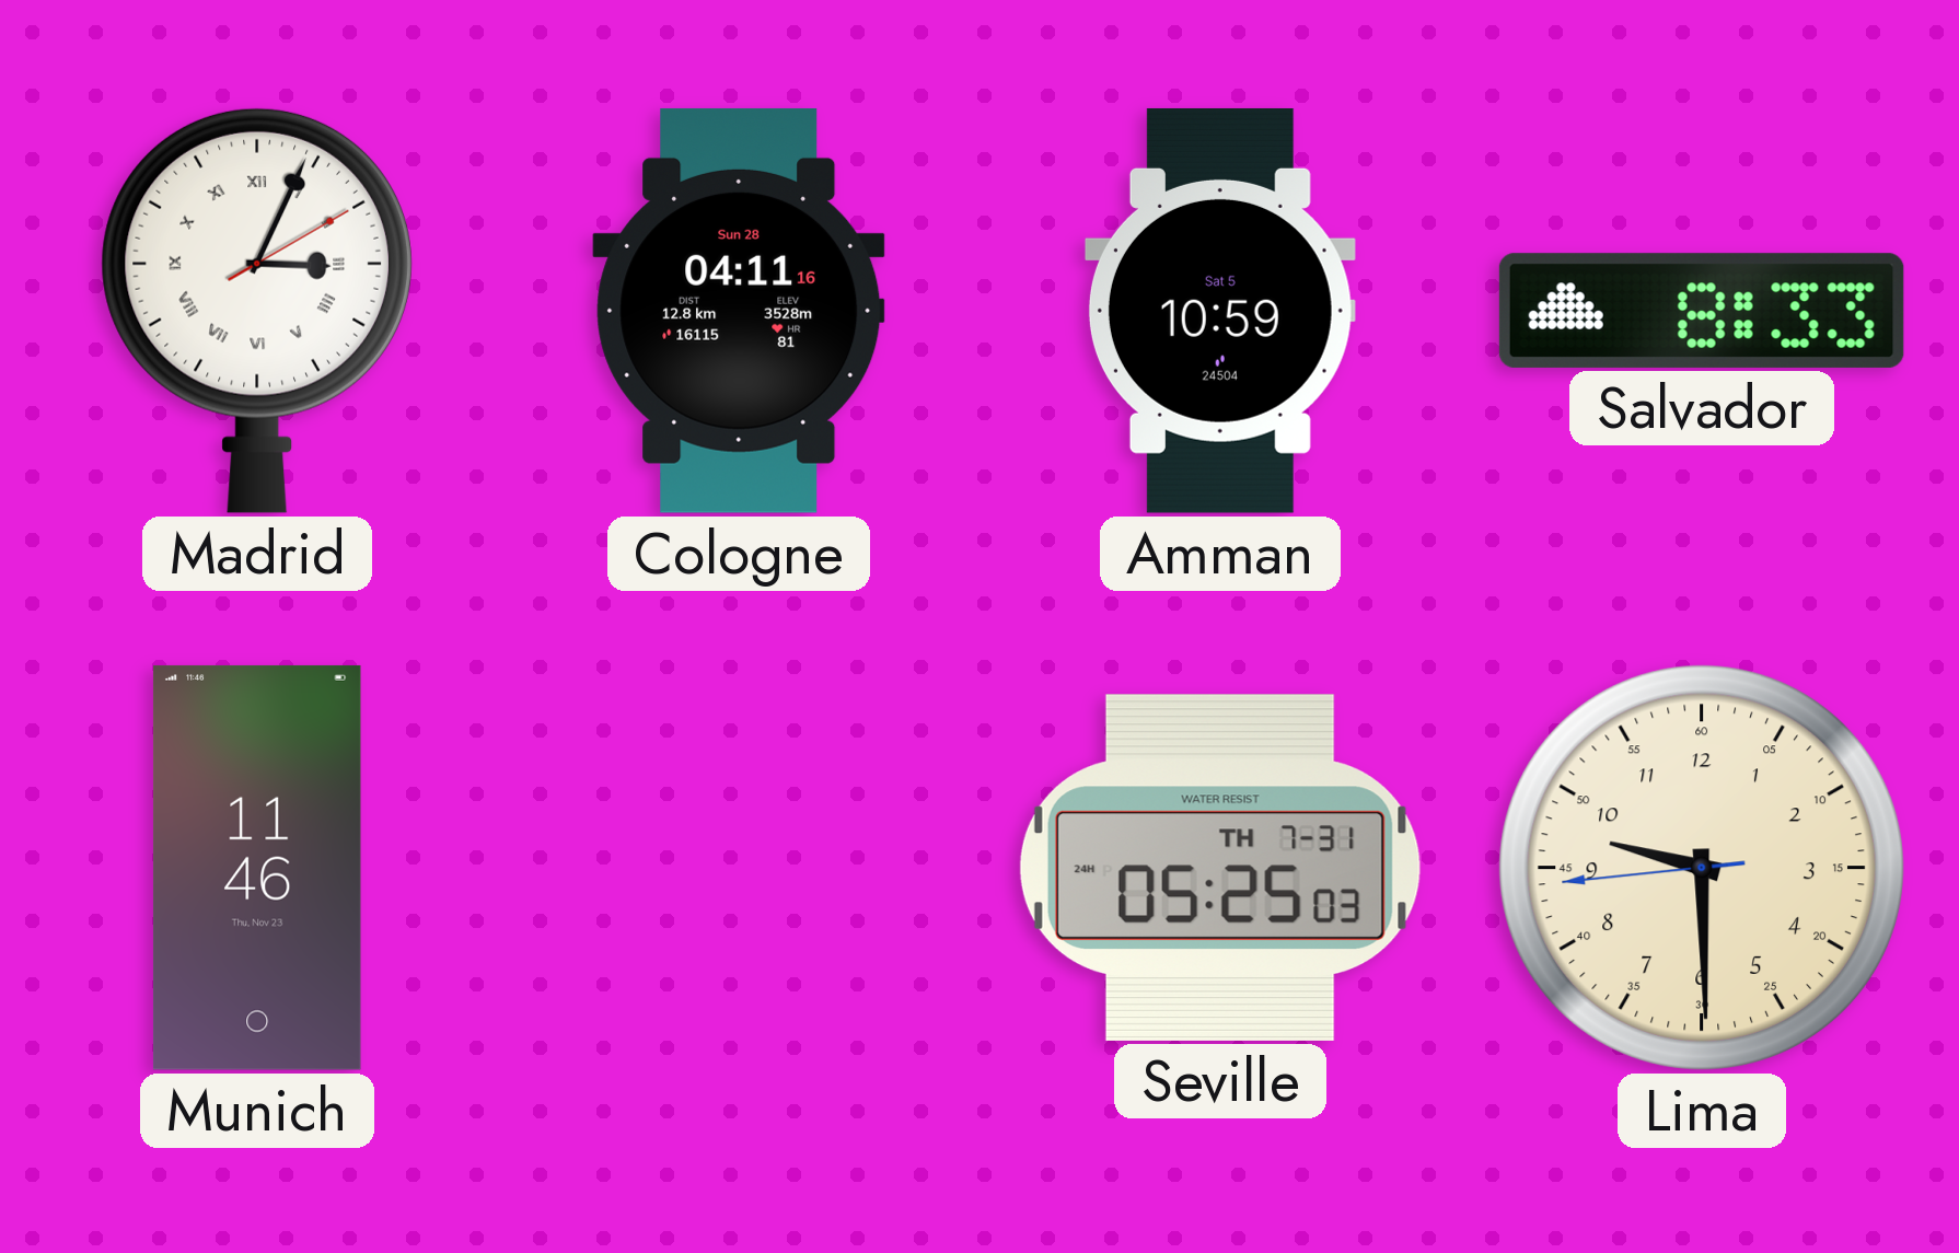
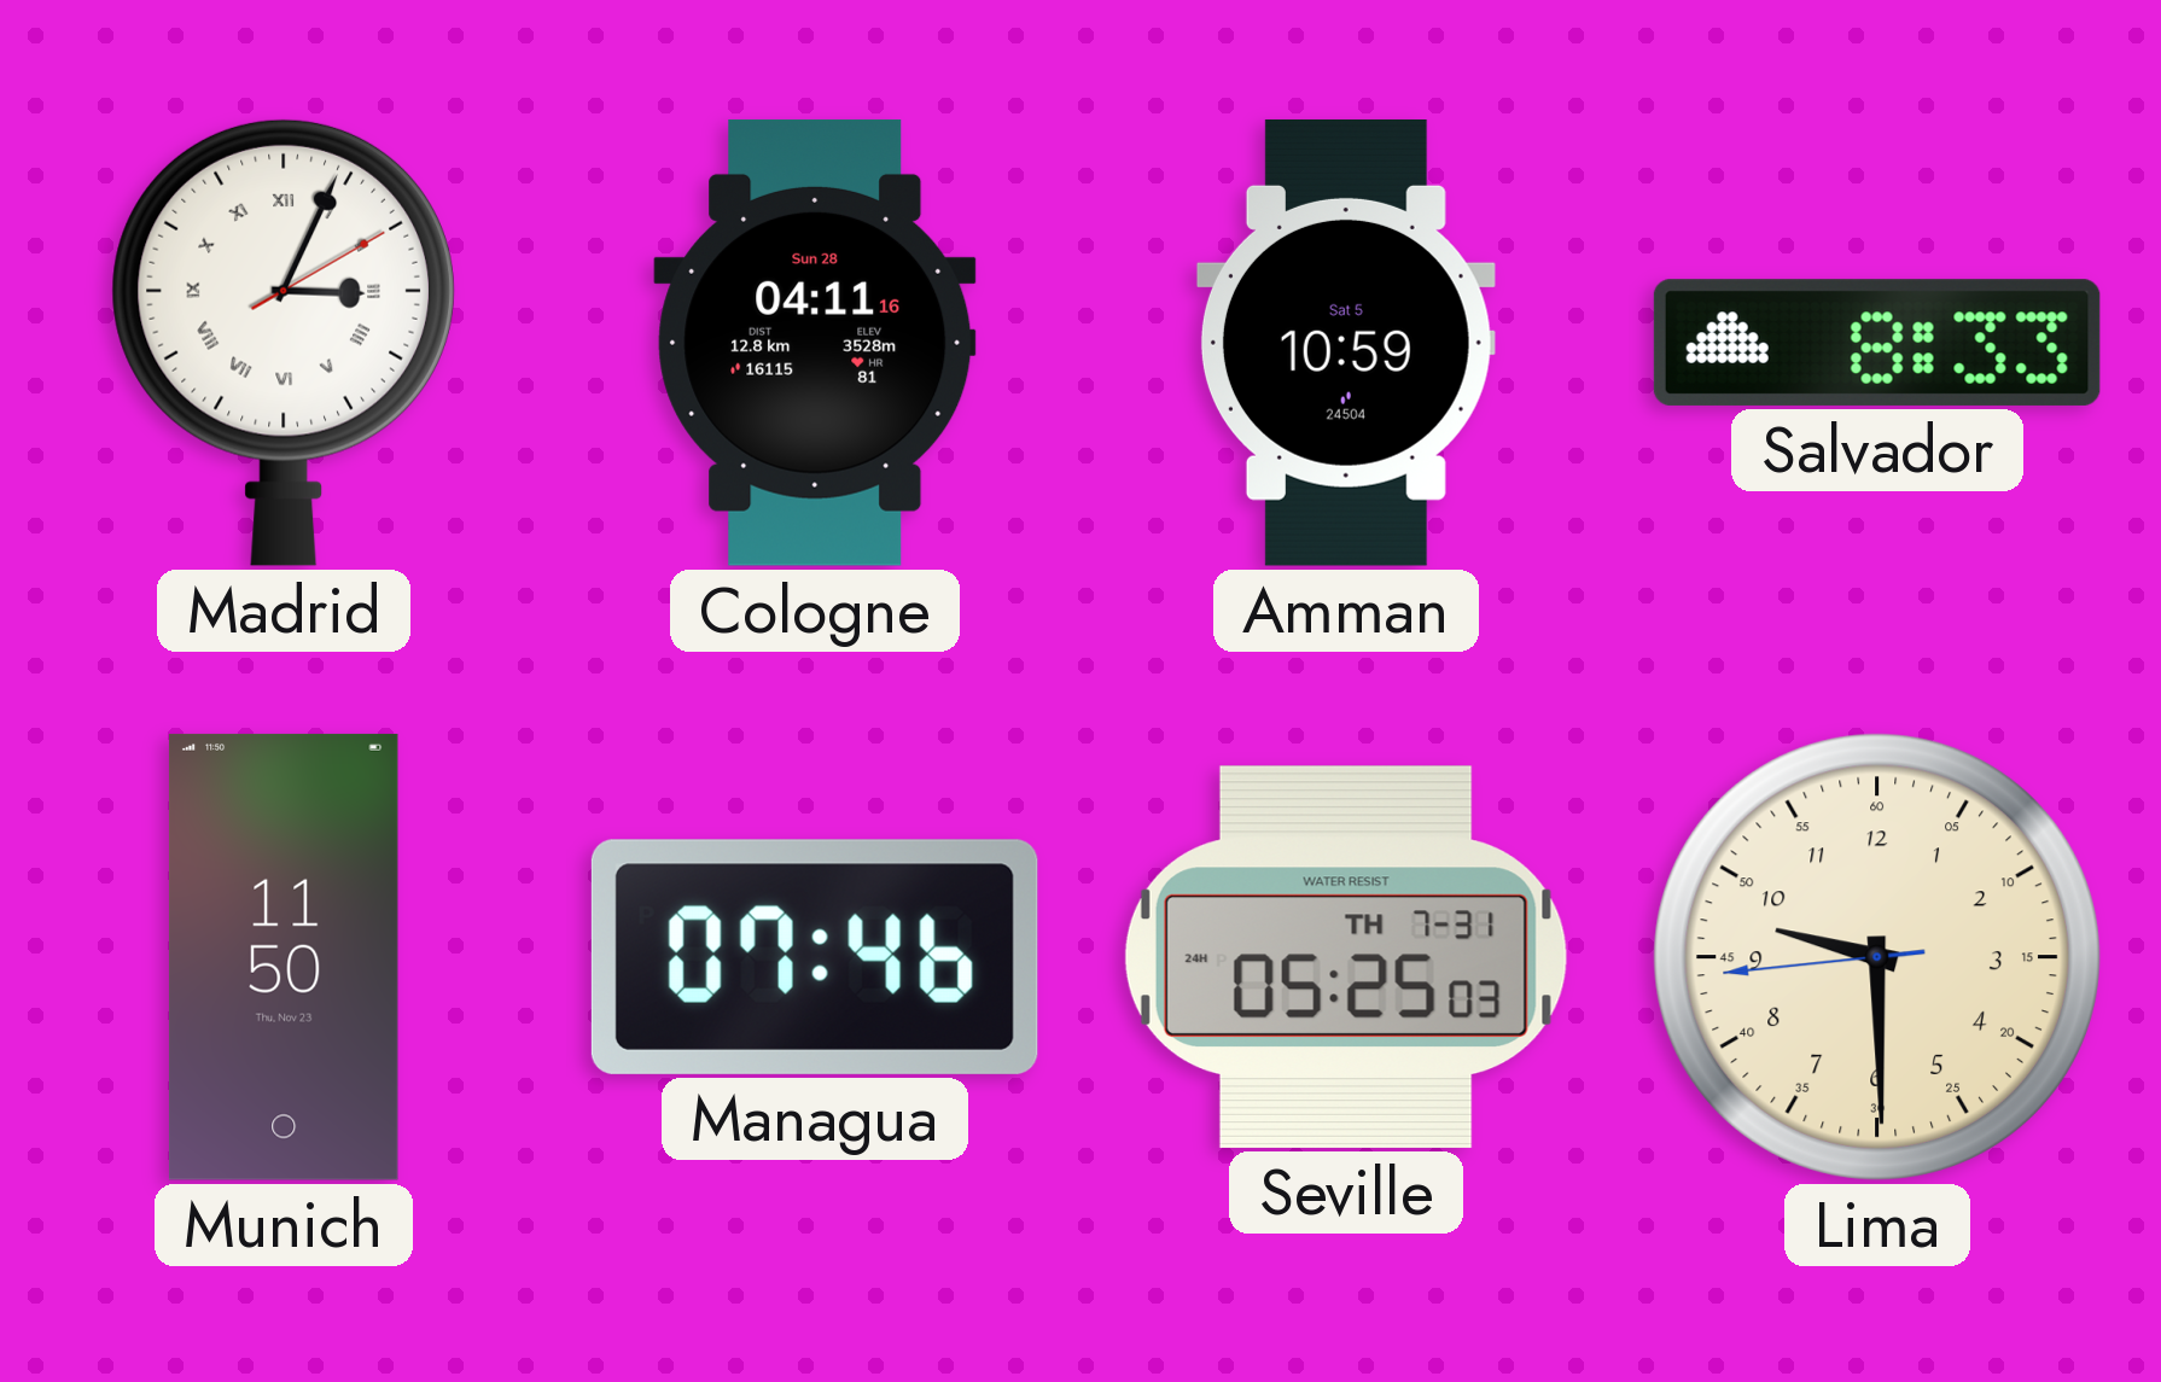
Munich: 11:46 -> 11:50
Managua: none -> 07:46
